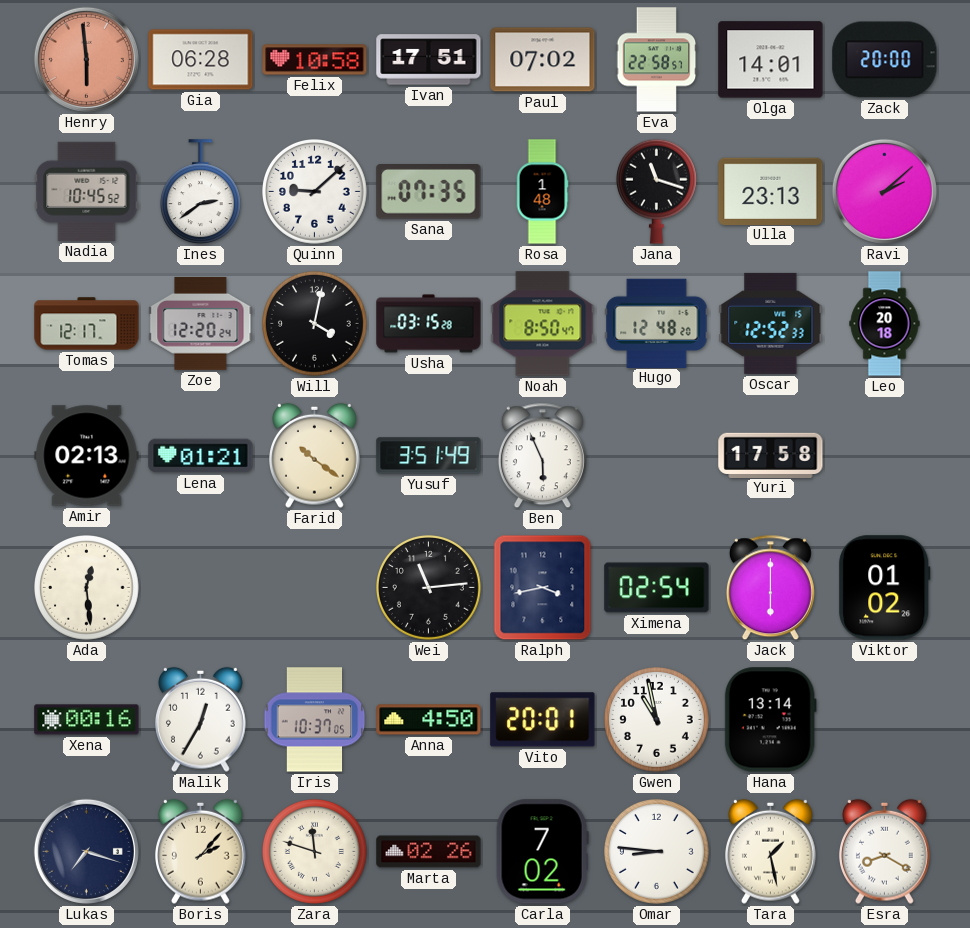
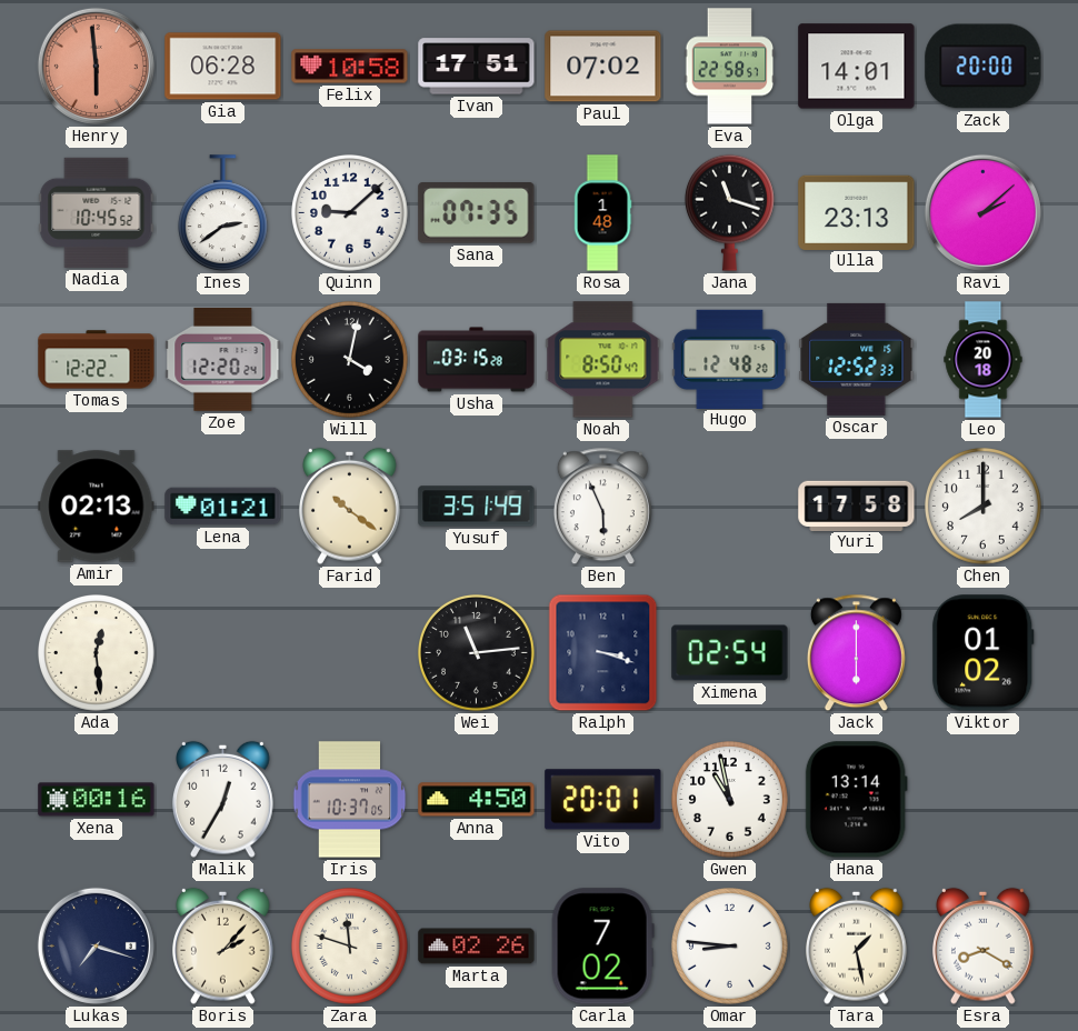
Tomas: 12:17 -> 12:22
Chen: none -> 8:00
Ralph: 3:43 -> 3:18
